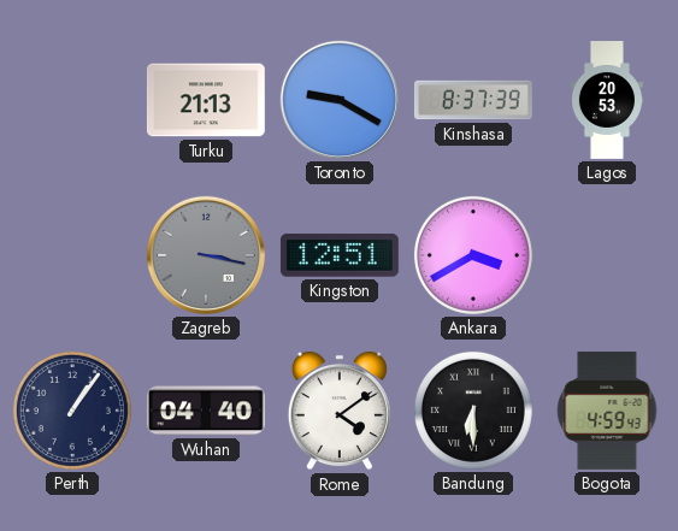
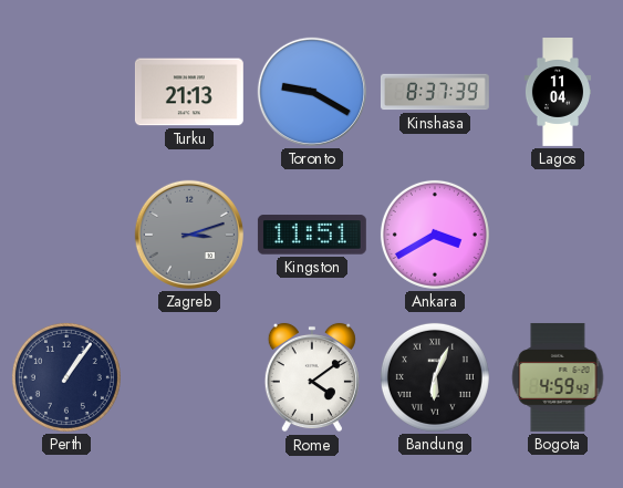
Lagos: 20:53 -> 11:04
Zagreb: 3:17 -> 3:12
Kingston: 12:51 -> 11:51
Wuhan: 04:40 -> none
Bandung: 6:30 -> 6:04
